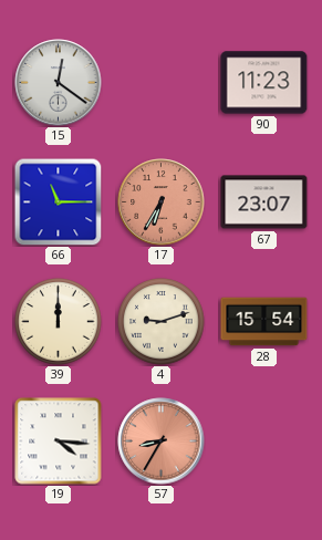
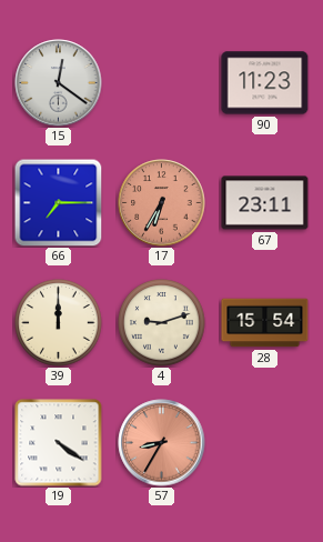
66: 11:15 -> 7:15
67: 23:07 -> 23:11
19: 4:16 -> 4:21
